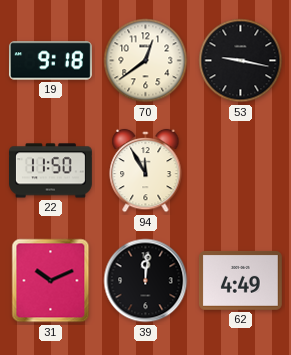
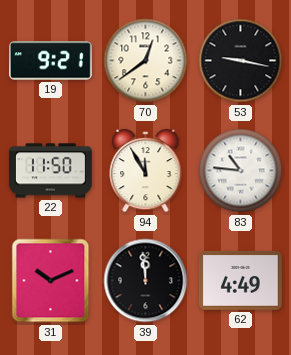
19: 9:18 -> 9:21
83: none -> 10:46
39: 12:01 -> 11:59
